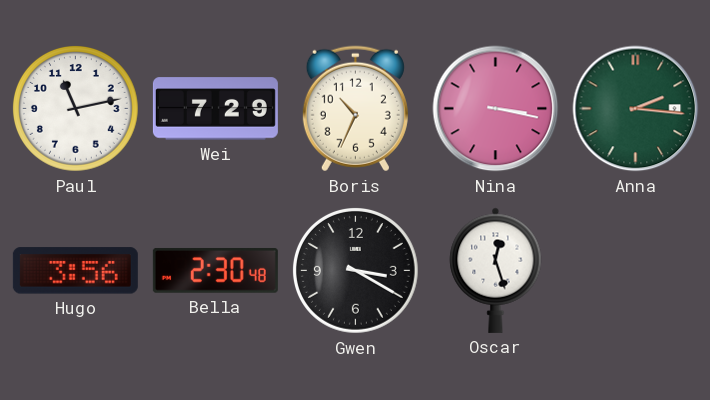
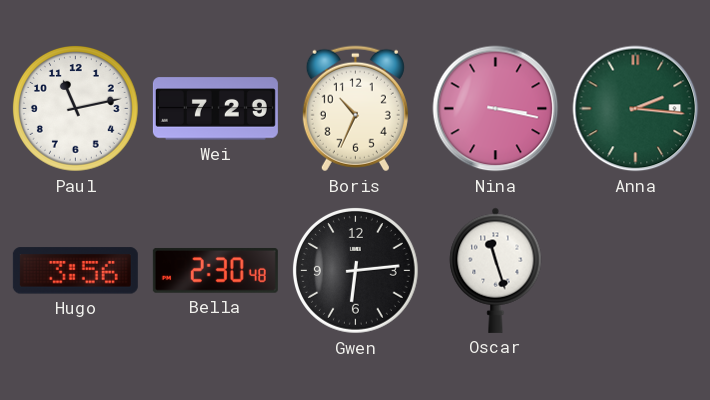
Gwen: 3:20 -> 6:14
Oscar: 12:27 -> 11:27
